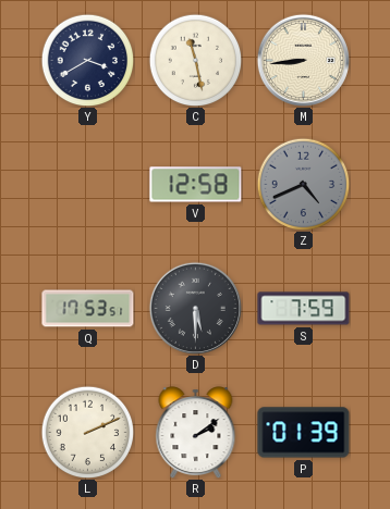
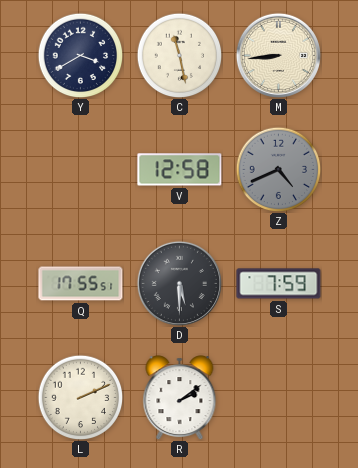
Q: 17:53 -> 17:55
P: 01:39 -> none
